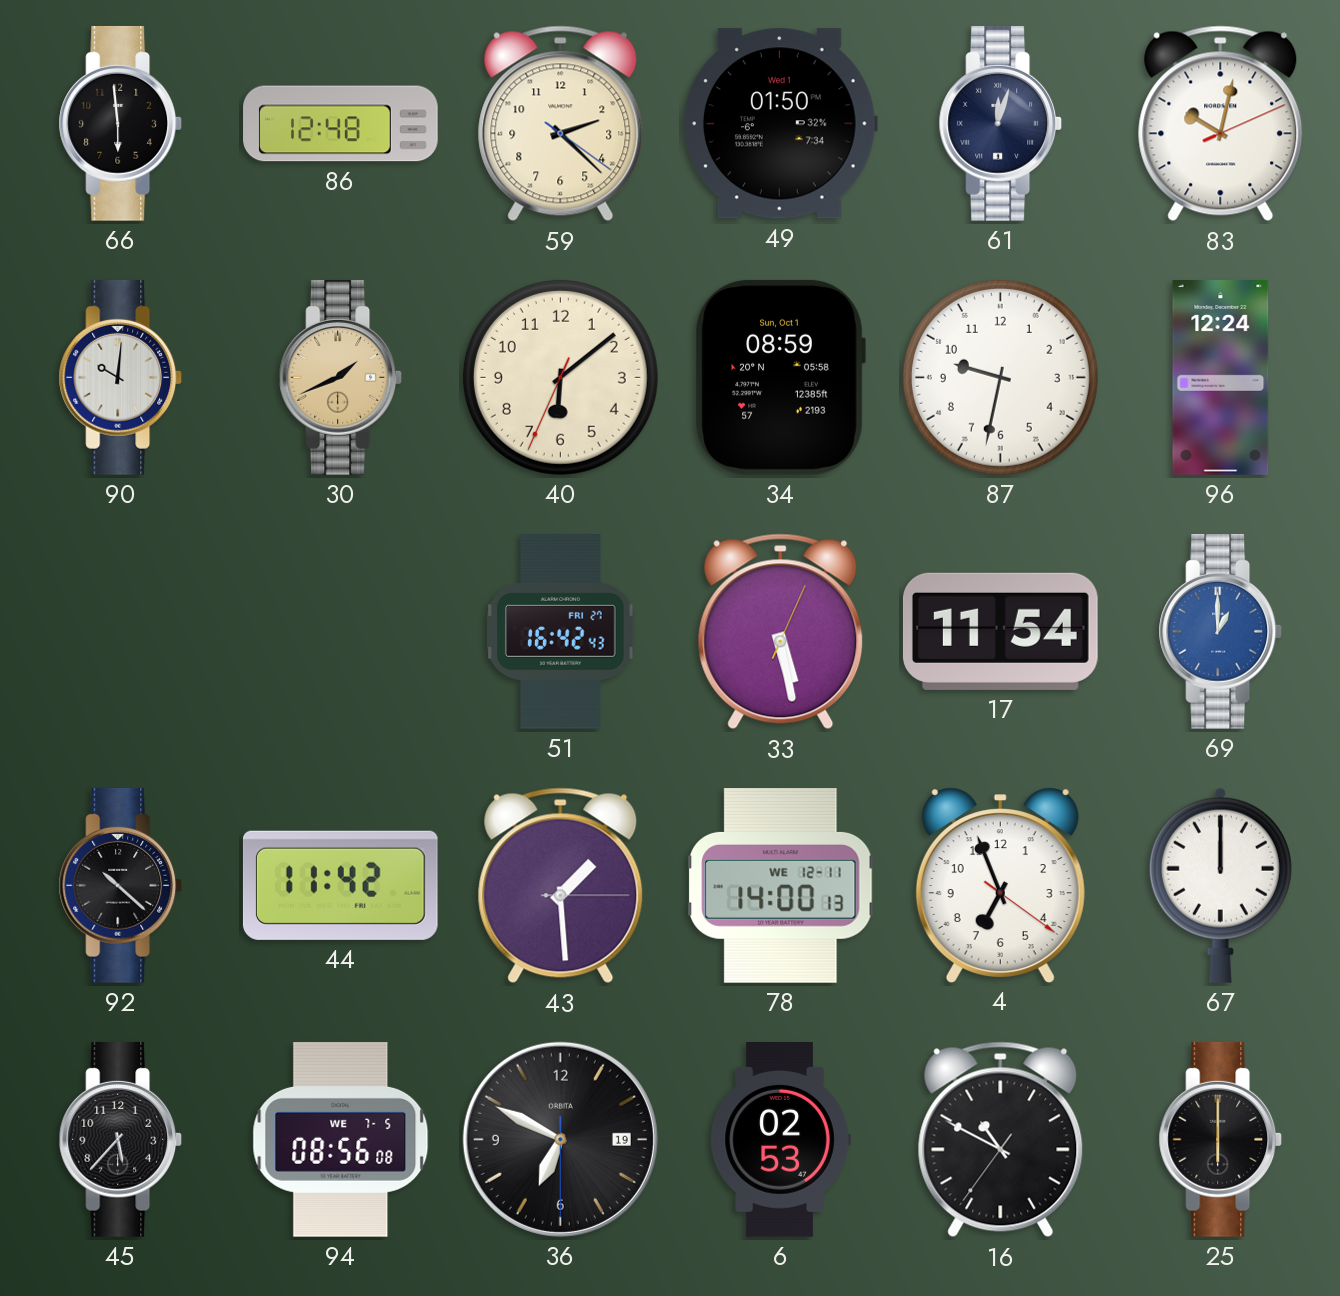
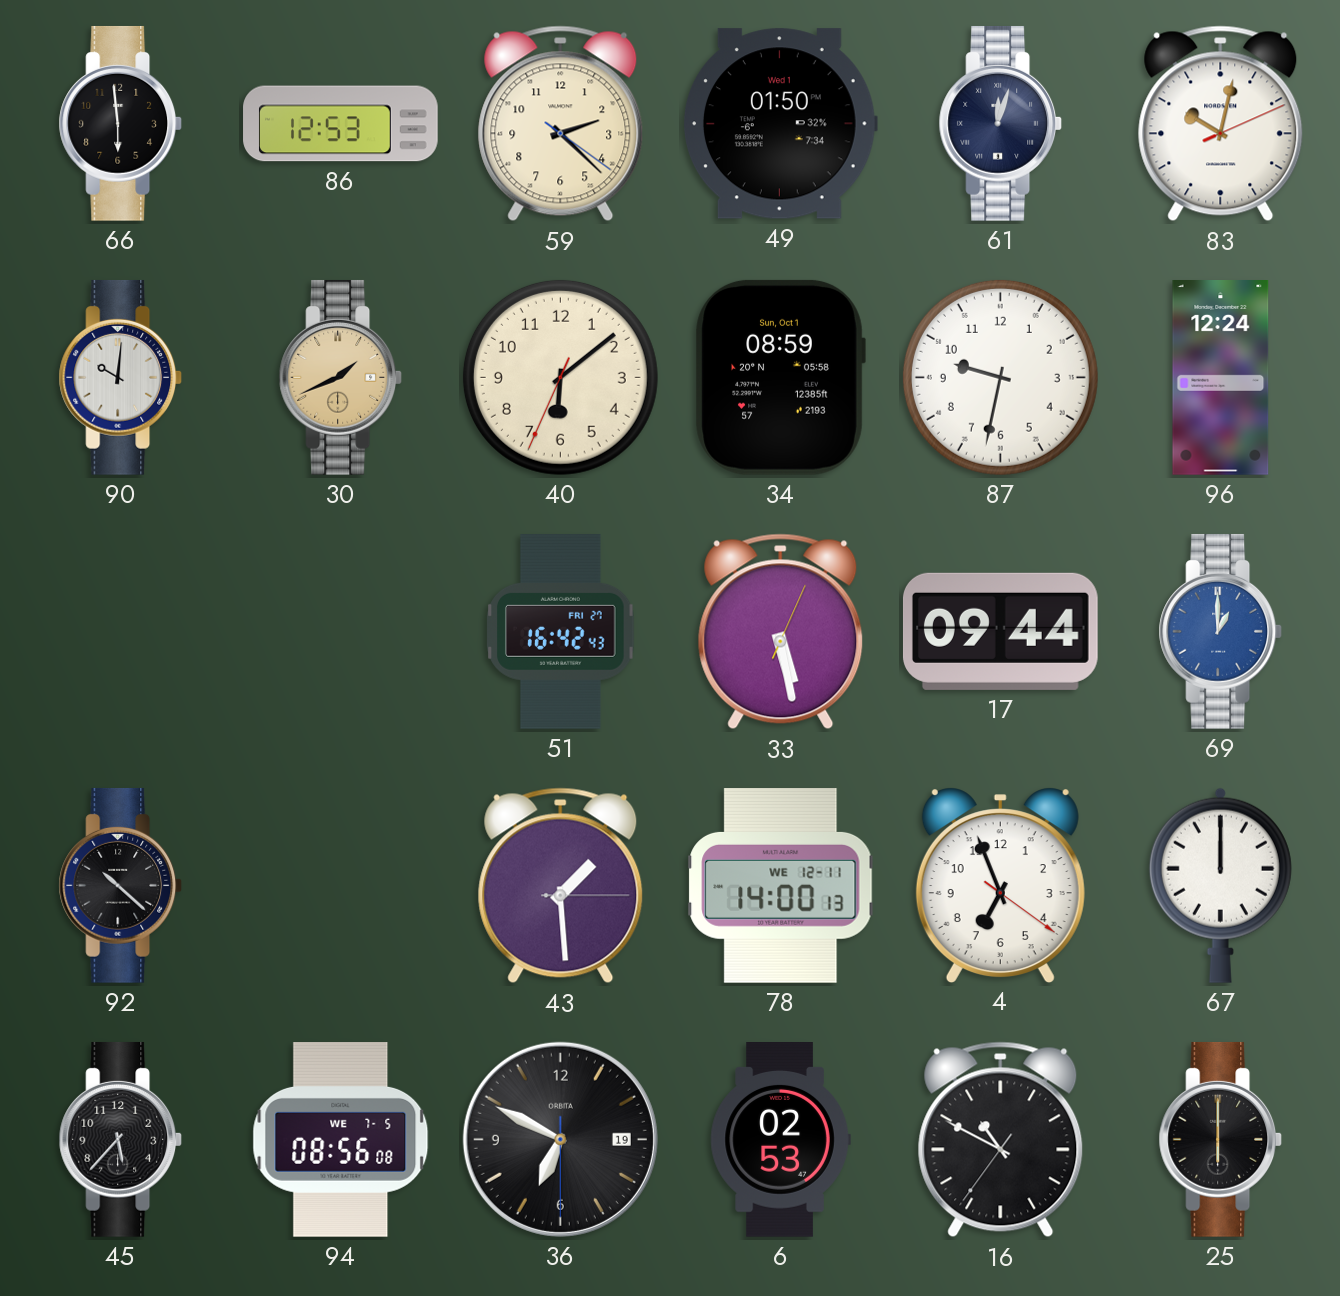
86: 12:48 -> 12:53
17: 11:54 -> 09:44
44: 11:42 -> none
